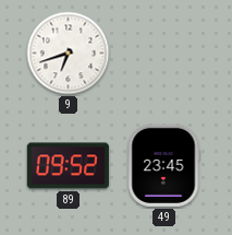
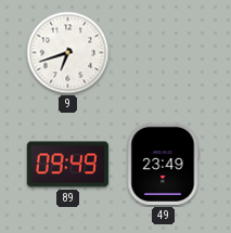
89: 09:52 -> 09:49
49: 23:45 -> 23:49
